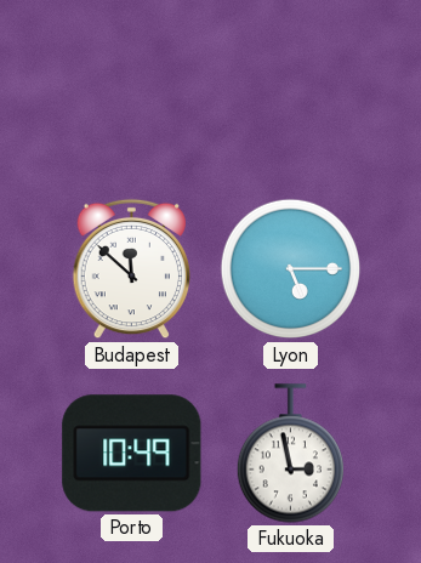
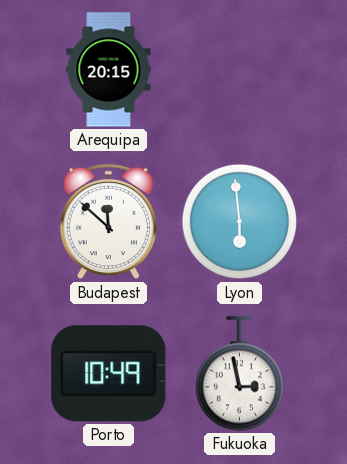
Arequipa: none -> 20:15
Lyon: 5:15 -> 5:59
